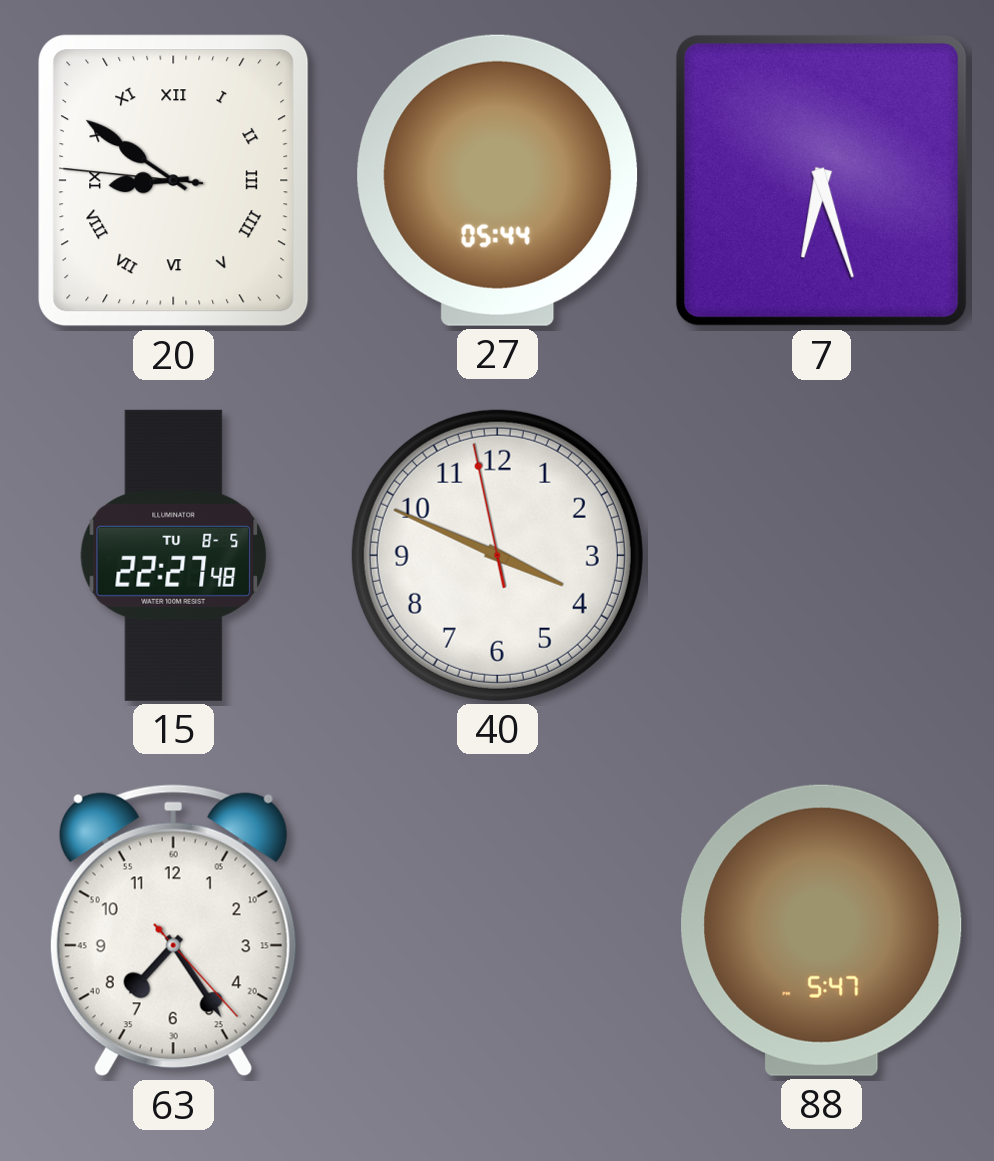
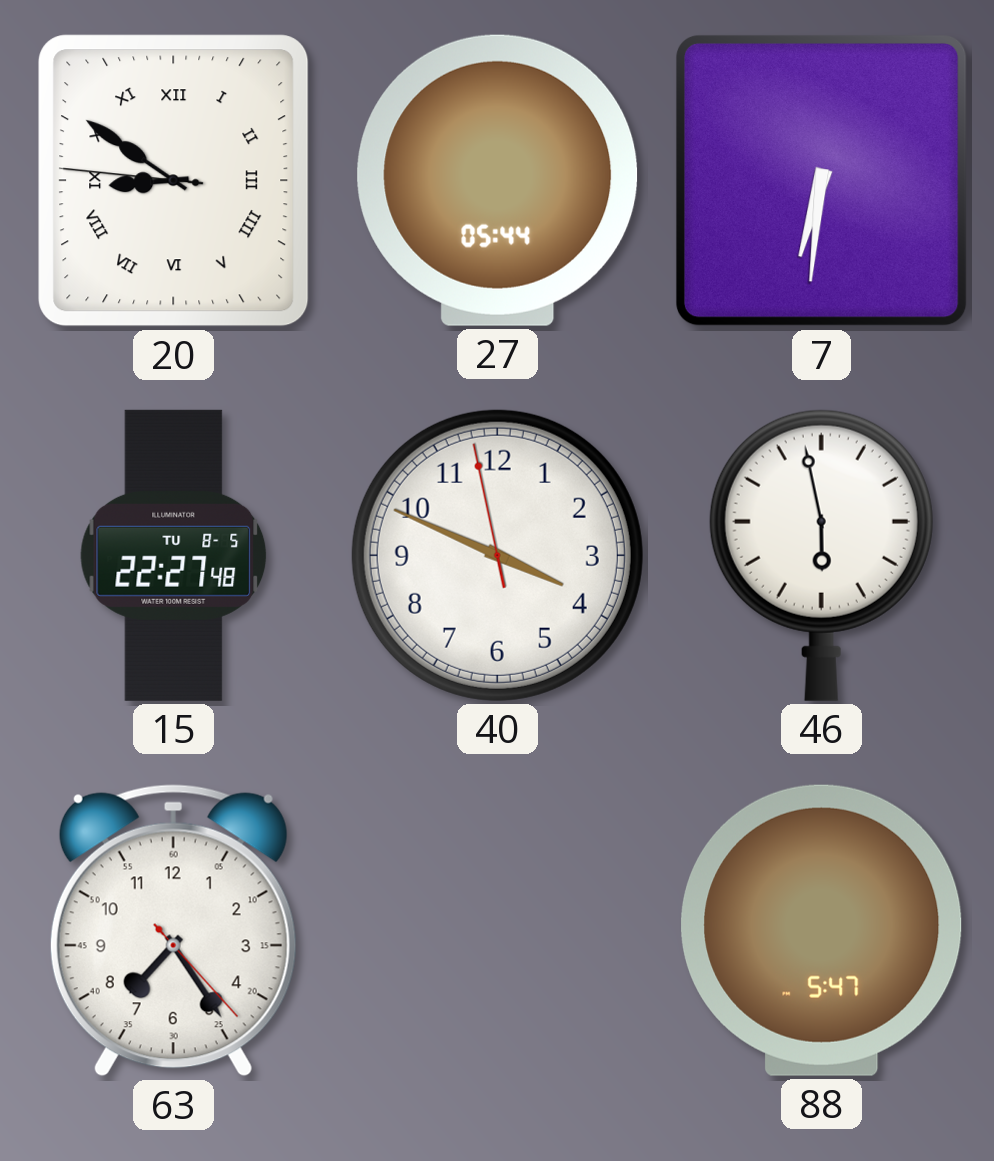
7: 6:27 -> 6:31
46: none -> 5:58
